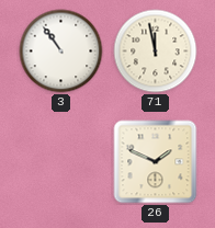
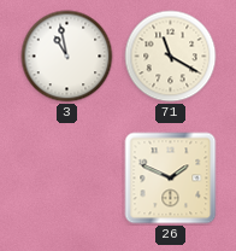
3: 10:54 -> 10:58
71: 11:58 -> 11:20
